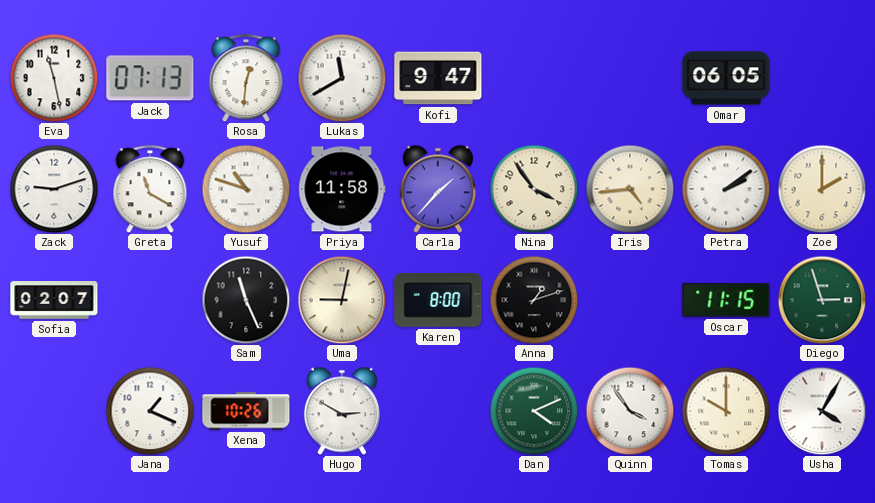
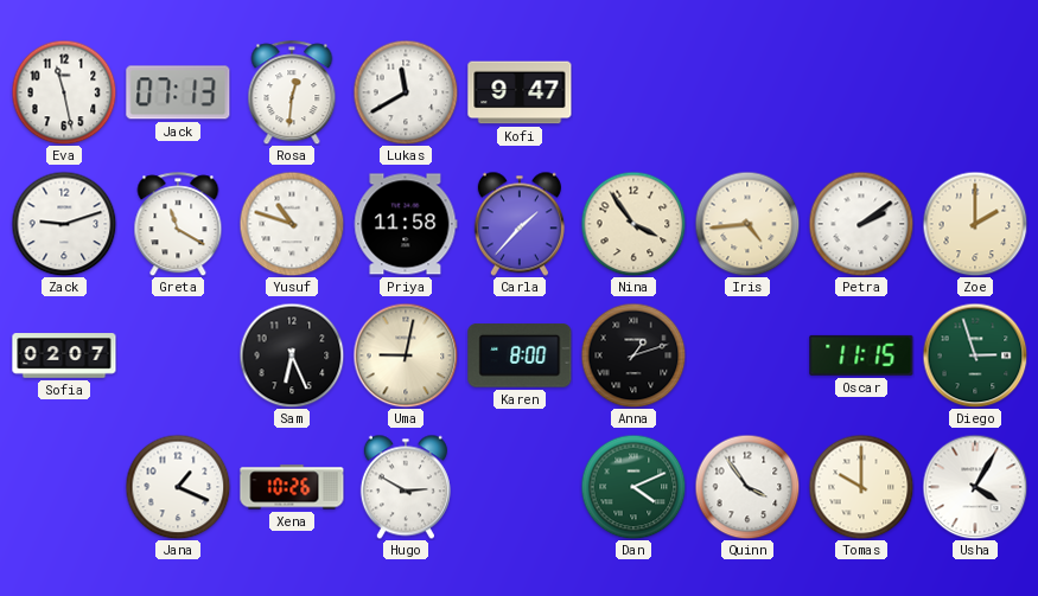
Omar: 06:05 -> none
Sam: 11:26 -> 6:26
